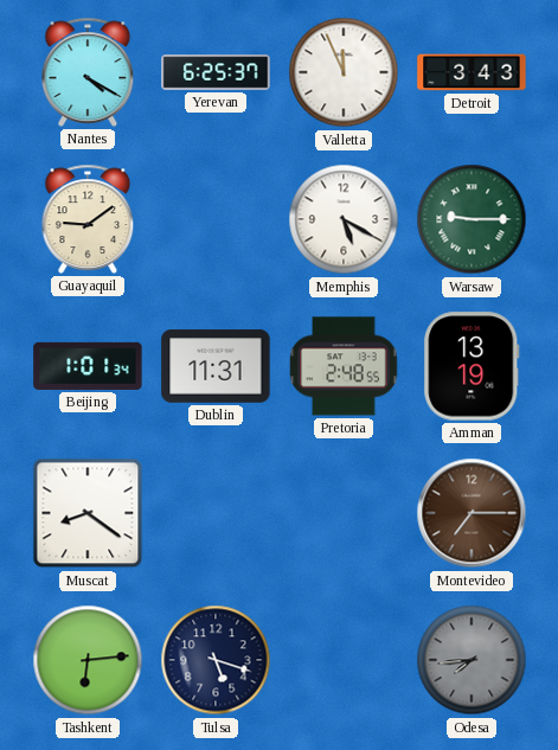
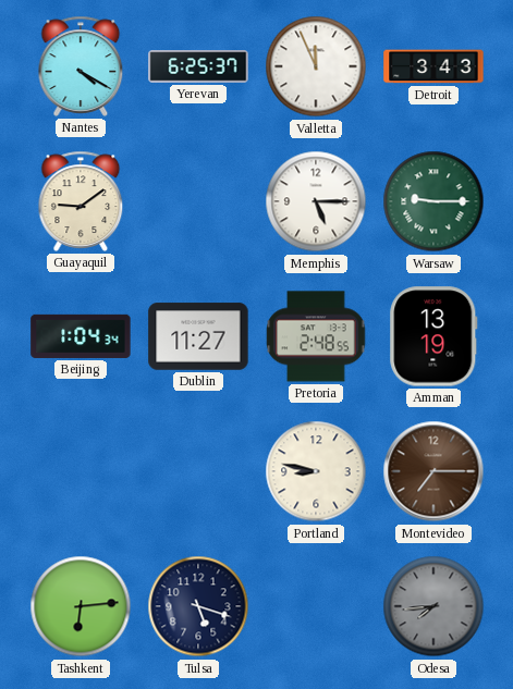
Memphis: 5:20 -> 5:15
Beijing: 1:01 -> 1:04
Dublin: 11:31 -> 11:27
Muscat: 8:21 -> none
Portland: none -> 8:47
